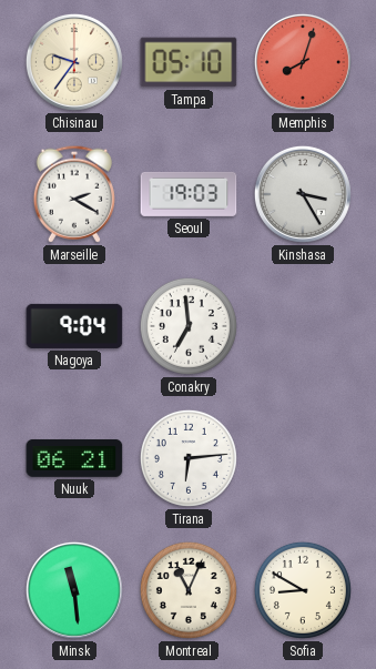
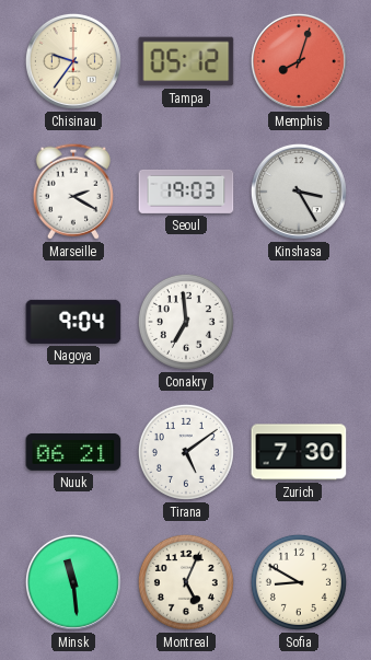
Tampa: 05:10 -> 05:12
Tirana: 6:14 -> 5:09
Zurich: none -> 7:30
Montreal: 11:04 -> 5:04
